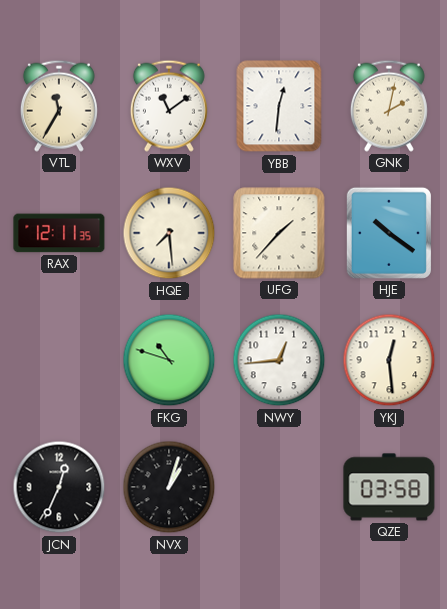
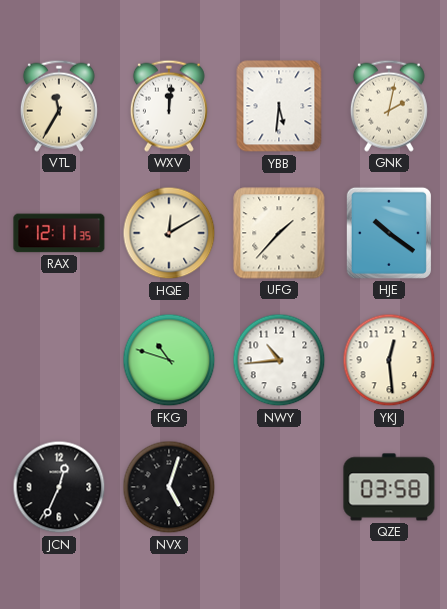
WXV: 11:09 -> 12:01
YBB: 12:31 -> 5:31
HQE: 7:29 -> 12:10
NWY: 12:44 -> 10:44
NVX: 1:03 -> 5:03
